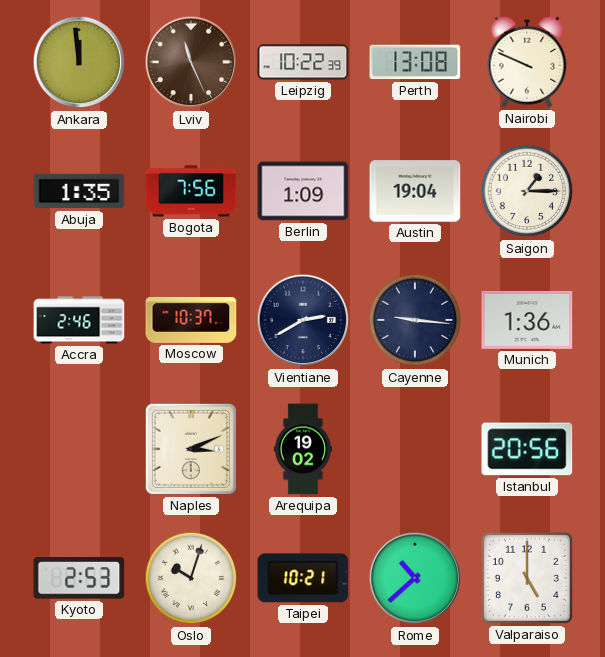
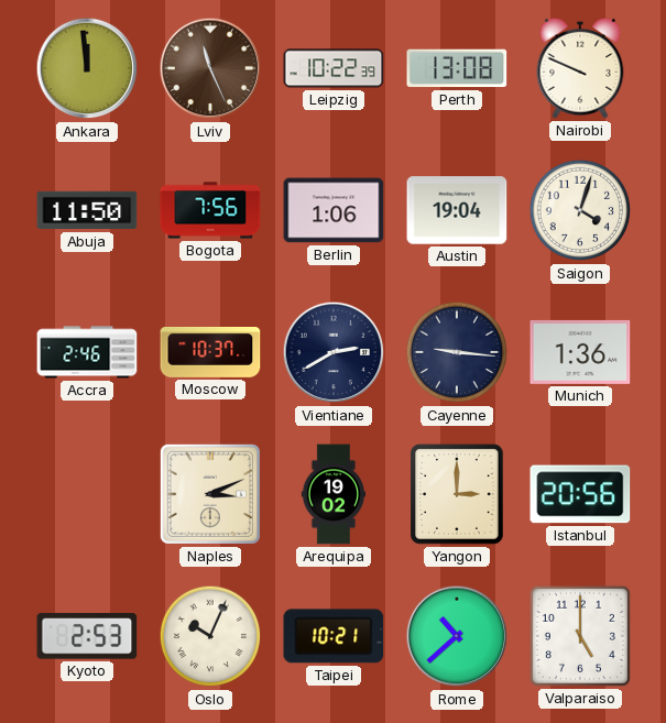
Abuja: 1:35 -> 11:50
Berlin: 1:09 -> 1:06
Saigon: 1:15 -> 4:03
Yangon: none -> 3:00
Oslo: 10:03 -> 10:04
